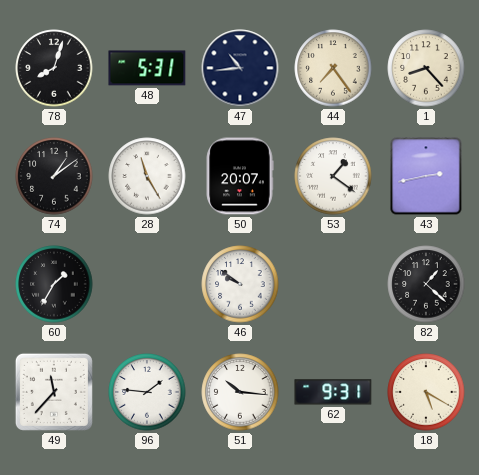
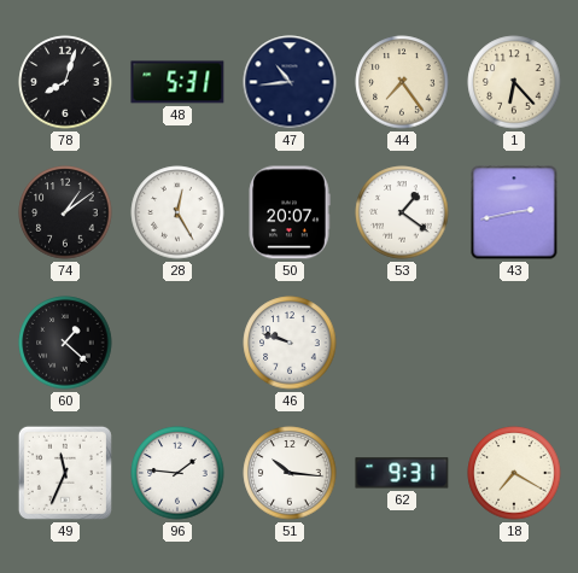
1: 8:23 -> 6:23
28: 11:25 -> 12:25
60: 1:35 -> 1:22
46: 9:51 -> 9:48
82: 1:22 -> none
49: 11:37 -> 11:34
18: 5:20 -> 7:20
